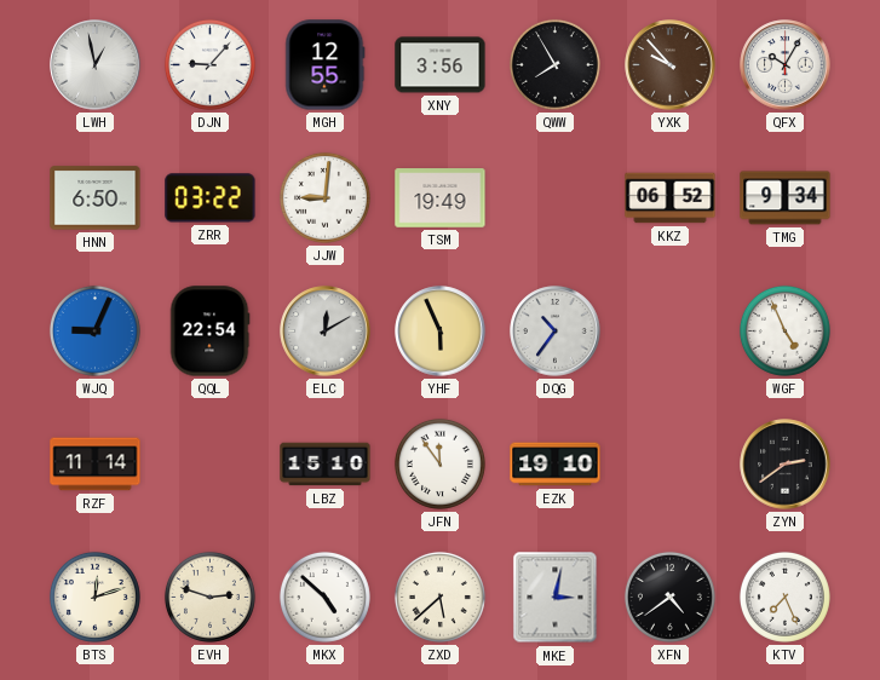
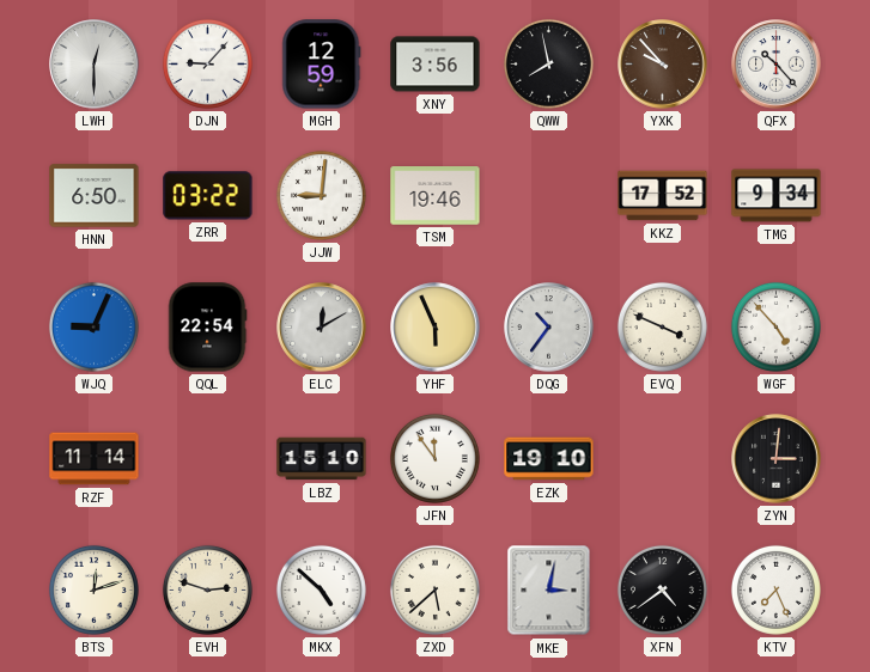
LWH: 12:58 -> 12:30
MGH: 12:55 -> 12:59
QWW: 7:55 -> 7:58
QFX: 10:05 -> 10:23
TSM: 19:49 -> 19:46
KKZ: 06:52 -> 17:52
EVQ: none -> 3:49
WGF: 4:56 -> 4:53
ZYN: 2:39 -> 3:01
